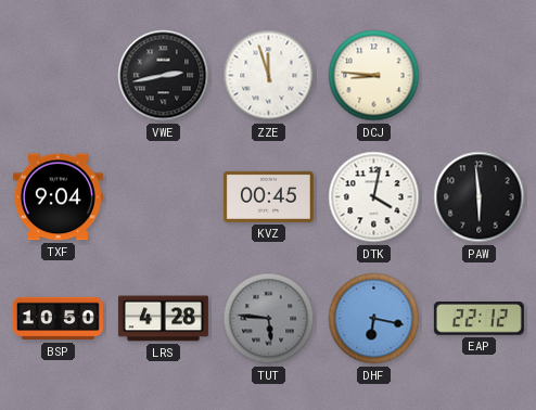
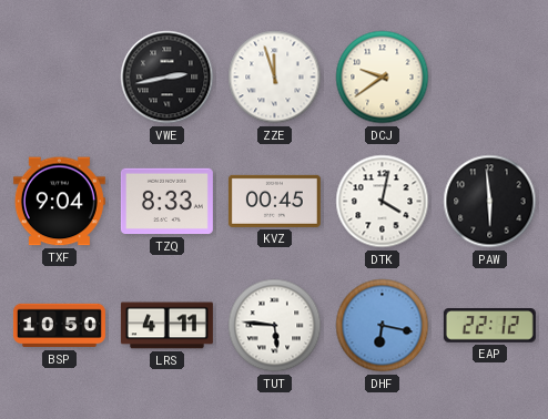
DCJ: 8:46 -> 9:39
TZQ: none -> 8:33
LRS: 4:28 -> 4:11
TUT dial: grey -> white
